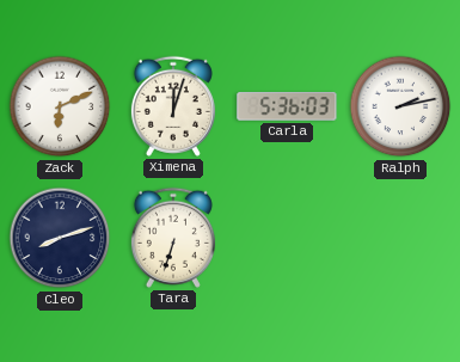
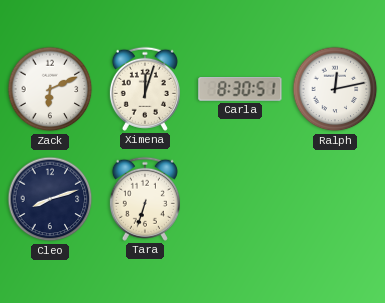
Carla: 5:36 -> 8:30
Ralph: 2:13 -> 12:13
